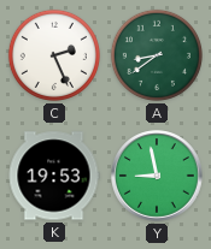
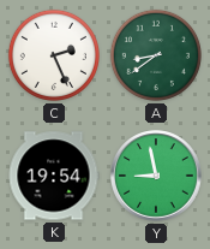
K: 19:53 -> 19:54
